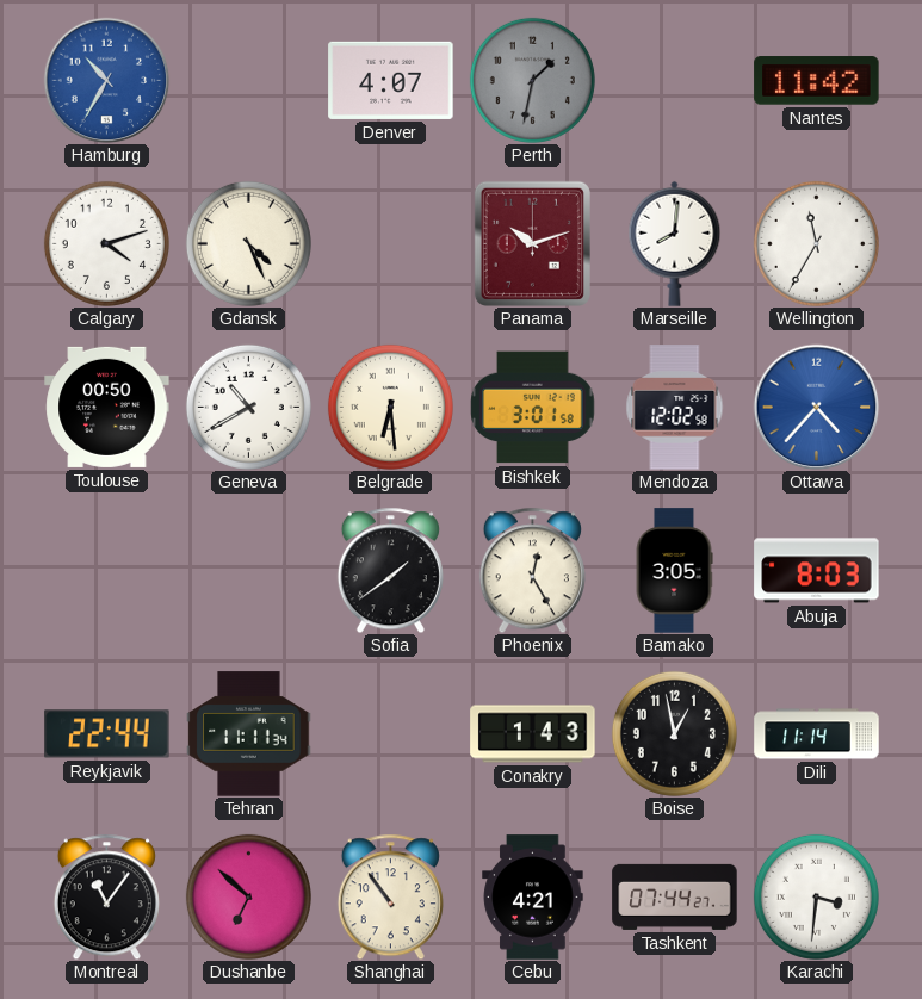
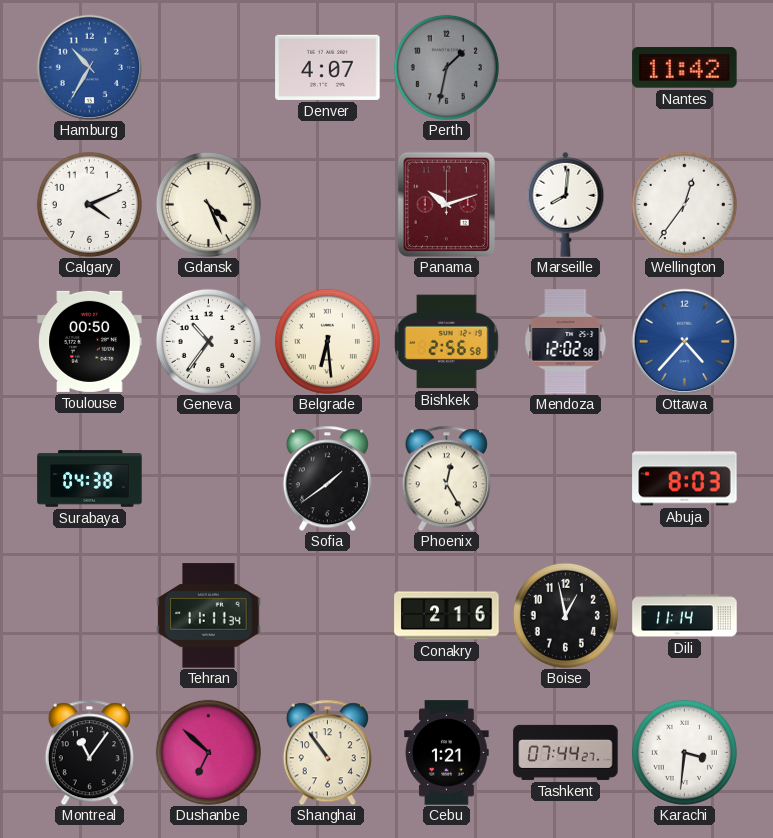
Calgary: 4:12 -> 4:11
Wellington: 11:35 -> 12:36
Geneva: 10:40 -> 10:36
Bishkek: 3:01 -> 2:56
Surabaya: none -> 04:38
Bamako: 3:05 -> none
Reykjavik: 22:44 -> none
Conakry: 1:43 -> 2:16
Cebu: 4:21 -> 1:21
